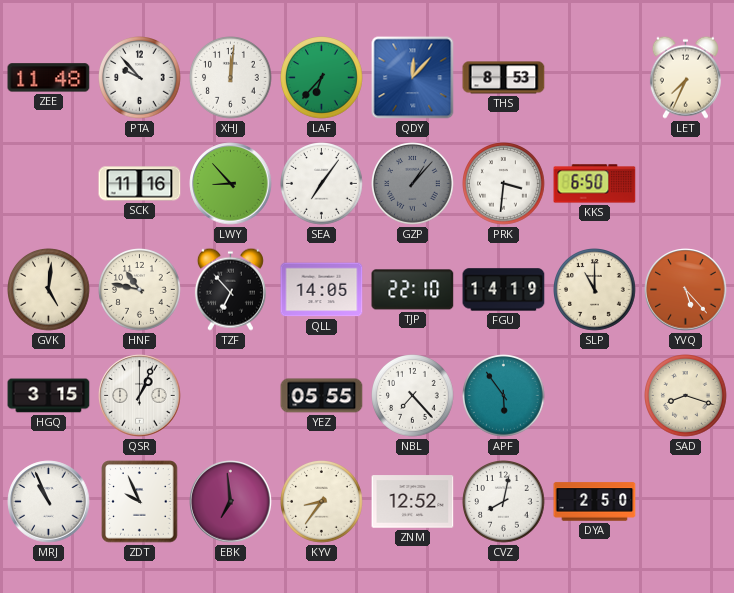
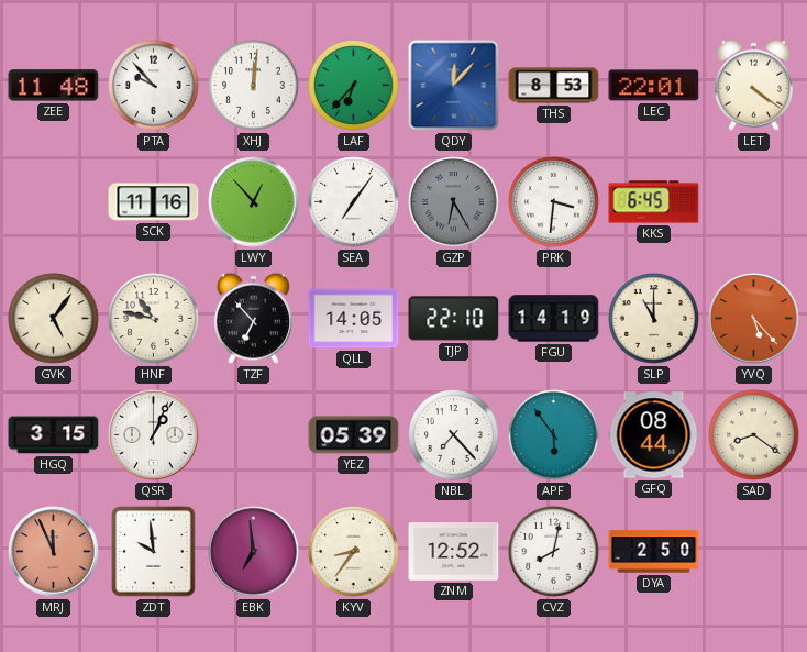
LEC: none -> 22:01
LET: 7:34 -> 4:21
LWY: 8:53 -> 12:53
GZP: 1:07 -> 6:25
KKS: 6:50 -> 6:45
GVK: 5:01 -> 5:06
YEZ: 05:55 -> 05:39
GFQ: none -> 08:44
SAD: 8:18 -> 8:21
MRJ: 10:56 -> 11:56
MRJ dial: white -> salmon
ZDT: 9:56 -> 9:59
